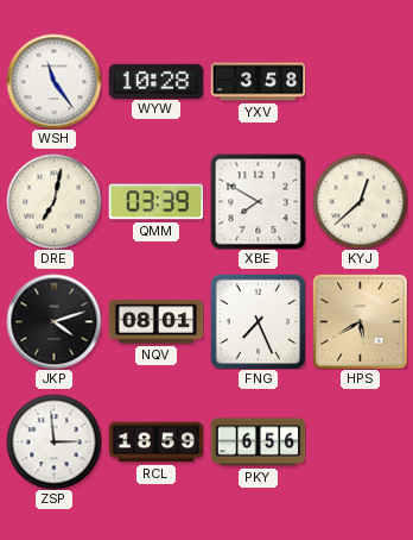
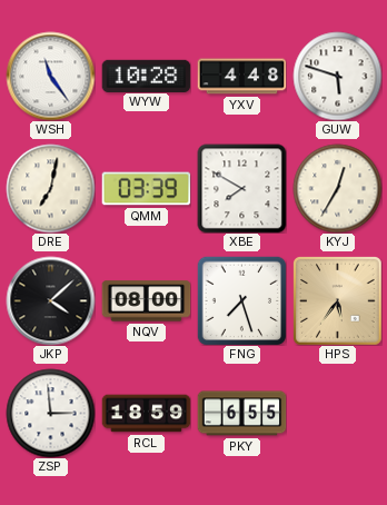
YXV: 3:58 -> 4:48
GUW: none -> 5:48
KYJ: 12:38 -> 12:35
JKP: 4:12 -> 4:08
NQV: 08:01 -> 08:00
FNG: 7:26 -> 7:27
HPS: 5:40 -> 5:36
PKY: 6:56 -> 6:55
